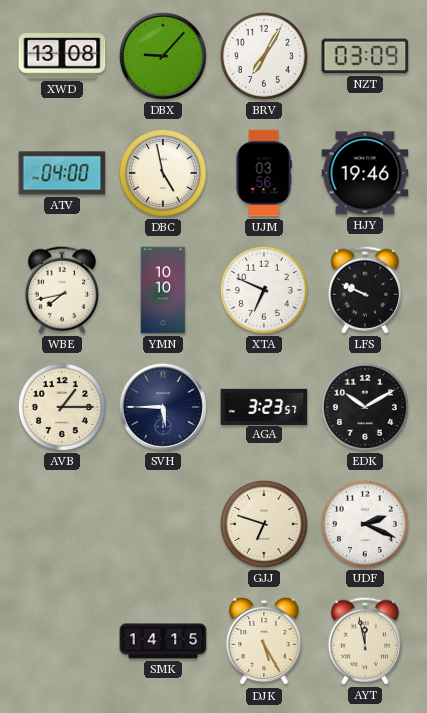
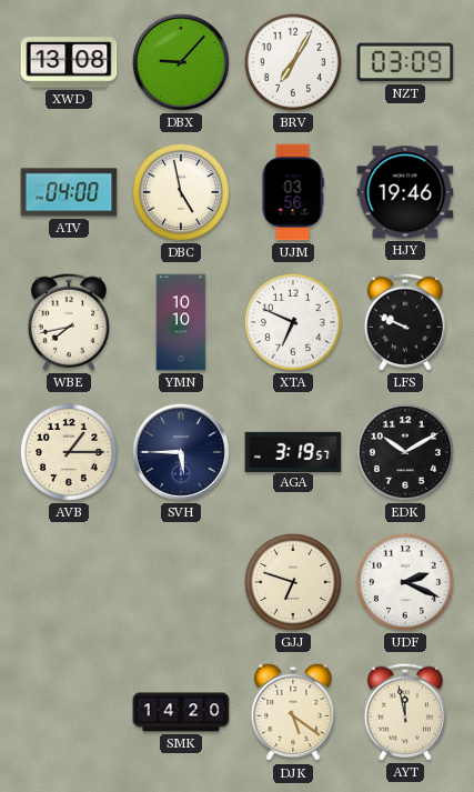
AGA: 3:23 -> 3:19
SMK: 14:15 -> 14:20
DJK: 5:25 -> 5:21
